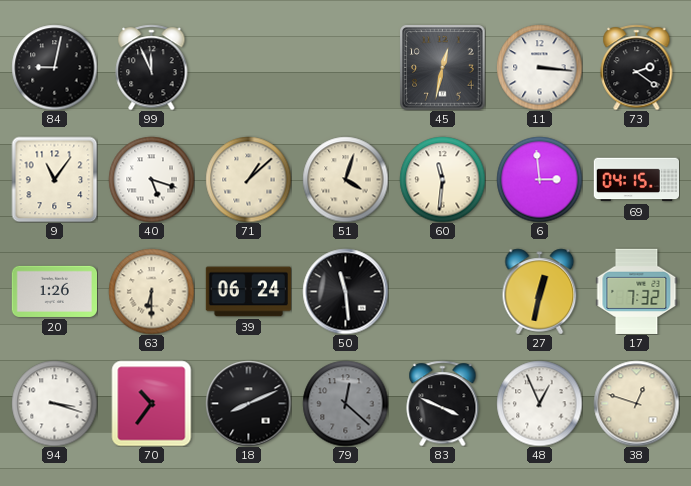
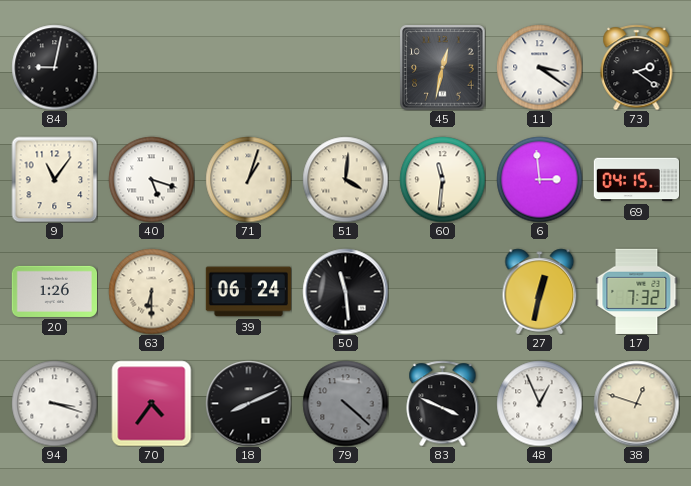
99: 11:56 -> none
11: 3:16 -> 3:21
71: 1:08 -> 1:03
51: 4:03 -> 4:01
70: 10:36 -> 4:36
79: 12:22 -> 4:22
